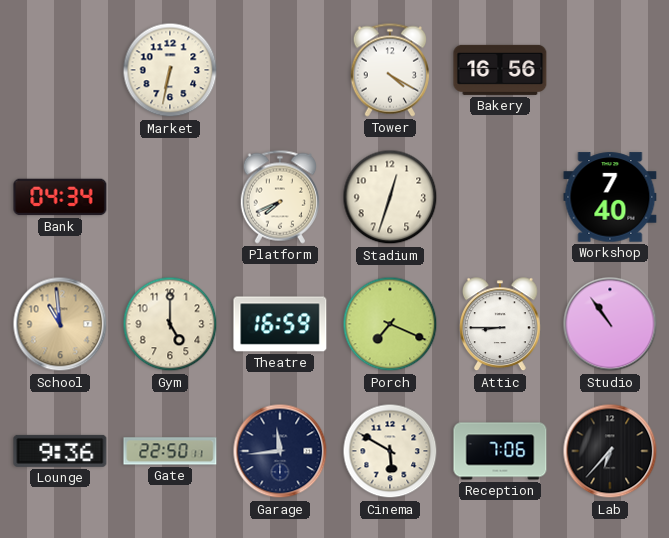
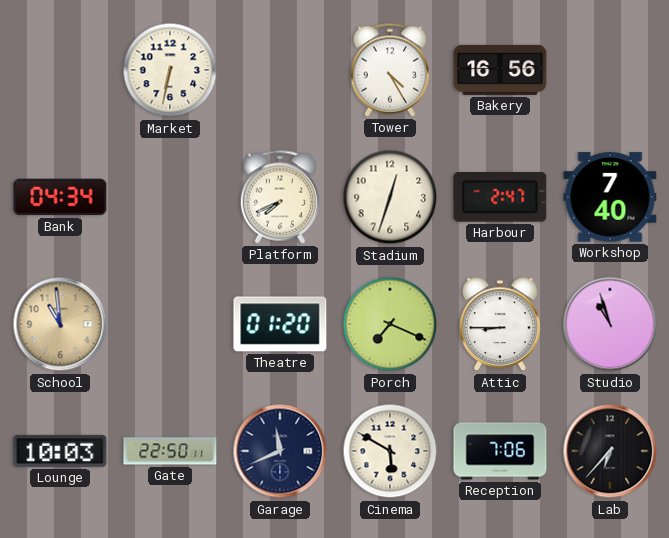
Tower: 4:20 -> 4:25
Harbour: none -> 2:47
Gym: 5:00 -> none
Theatre: 16:59 -> 01:20
Studio: 10:54 -> 10:57
Lounge: 9:36 -> 10:03
Garage: 11:44 -> 11:41
